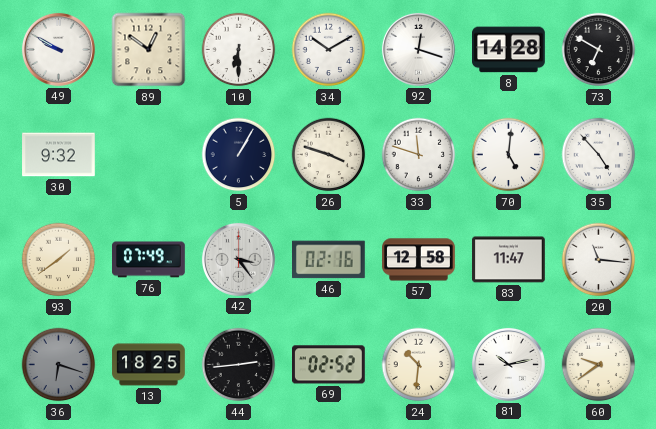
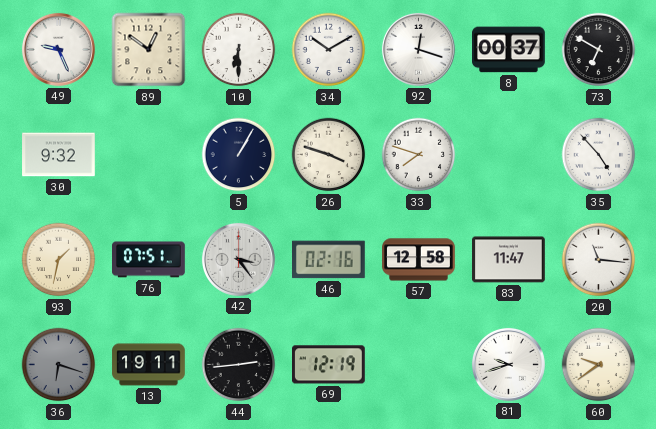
49: 9:50 -> 9:26
8: 14:28 -> 00:37
33: 11:48 -> 7:48
70: 5:01 -> none
93: 1:39 -> 1:32
76: 07:49 -> 07:51
13: 18:25 -> 19:11
69: 02:52 -> 12:19
24: 10:31 -> none
81: 10:13 -> 9:42
